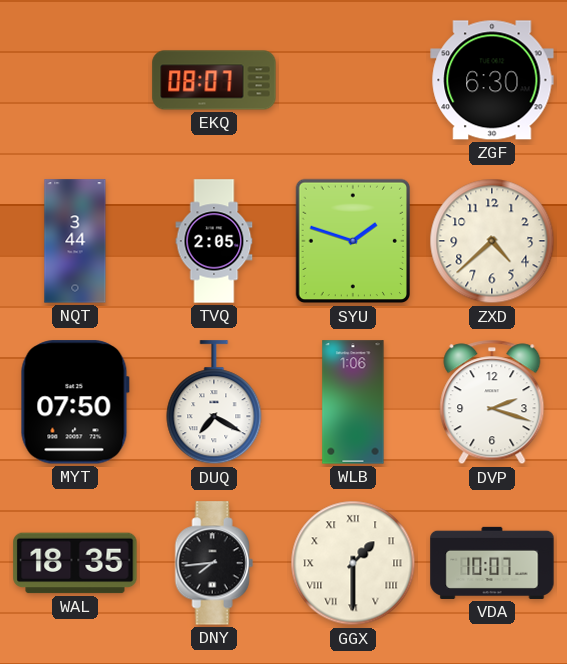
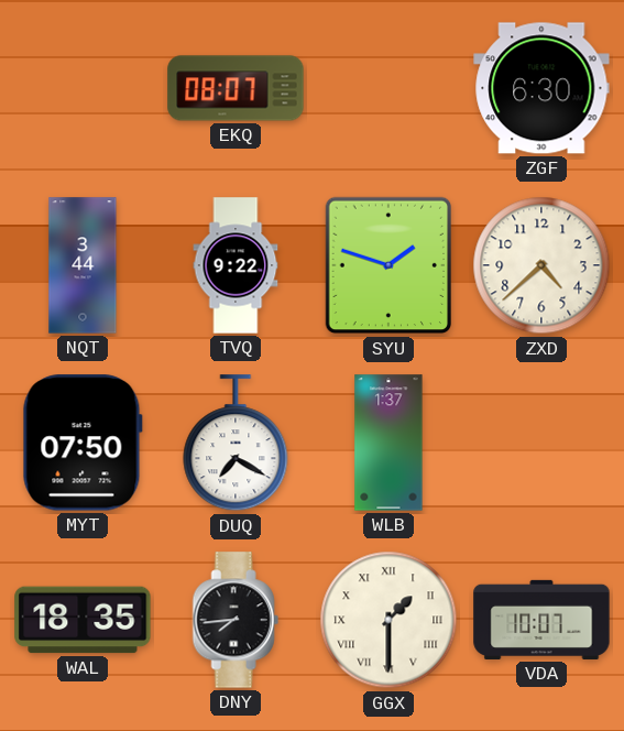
TVQ: 2:05 -> 9:22
WLB: 1:06 -> 1:37
DVP: 2:18 -> none
